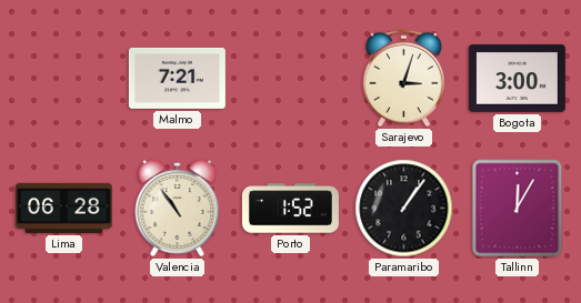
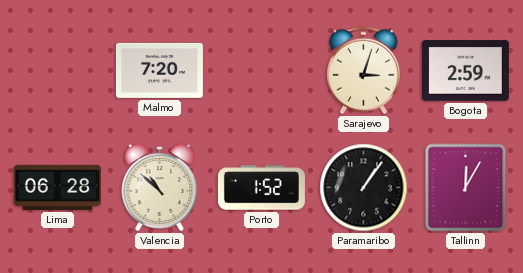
Malmo: 7:21 -> 7:20
Bogota: 3:00 -> 2:59
Valencia: 10:54 -> 10:52
